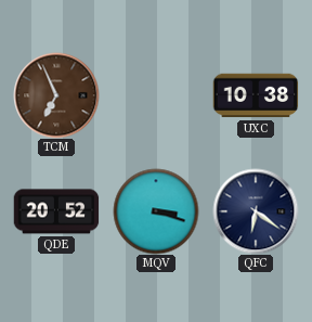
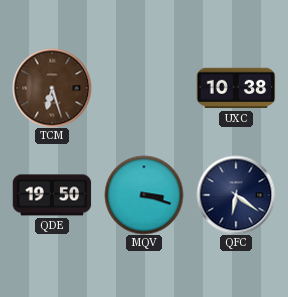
TCM: 6:56 -> 6:27
QDE: 20:52 -> 19:50
